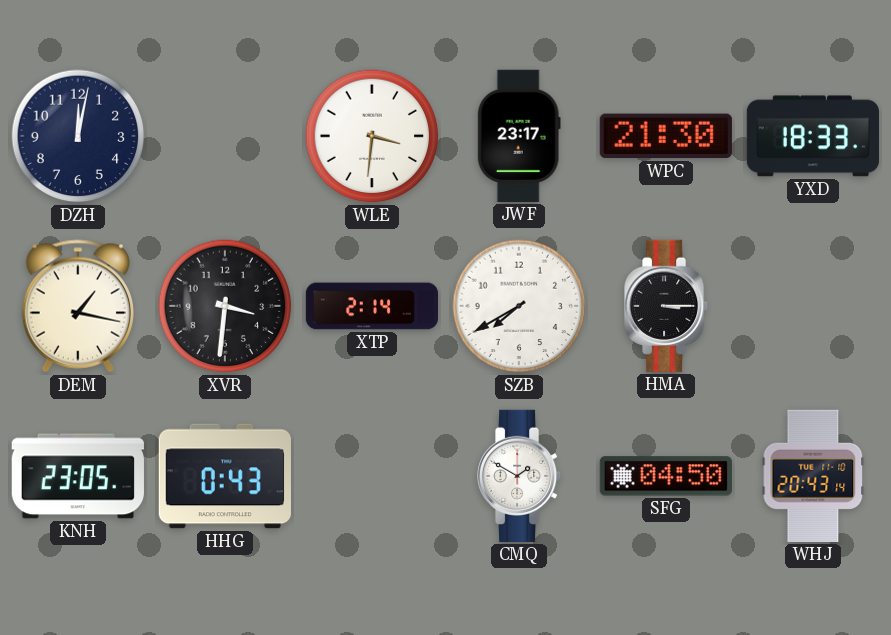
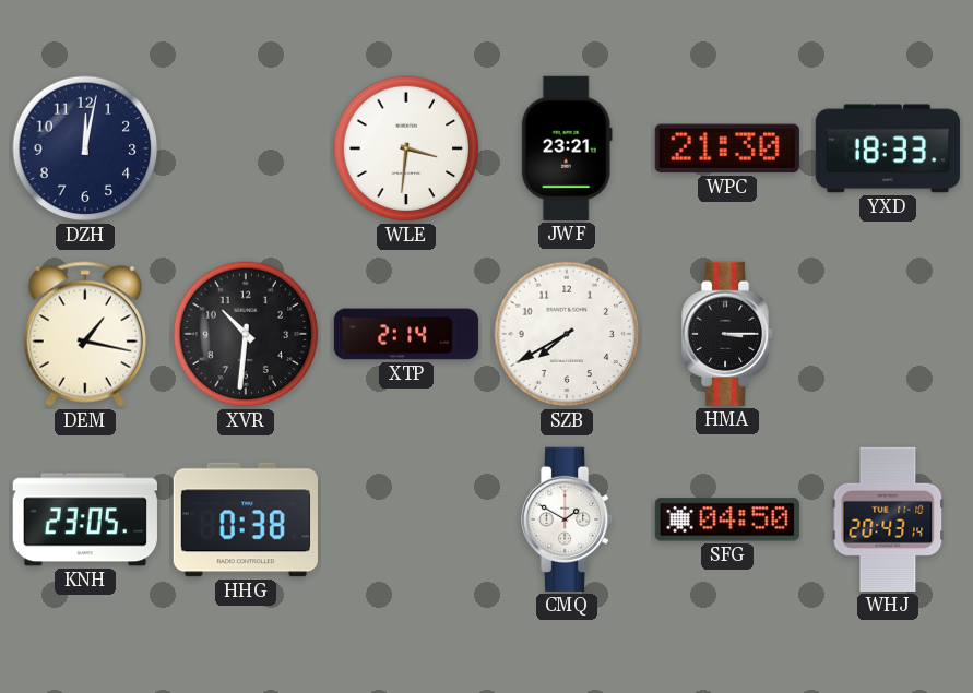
JWF: 23:17 -> 23:21
XVR: 3:31 -> 10:31
HHG: 0:43 -> 0:38
